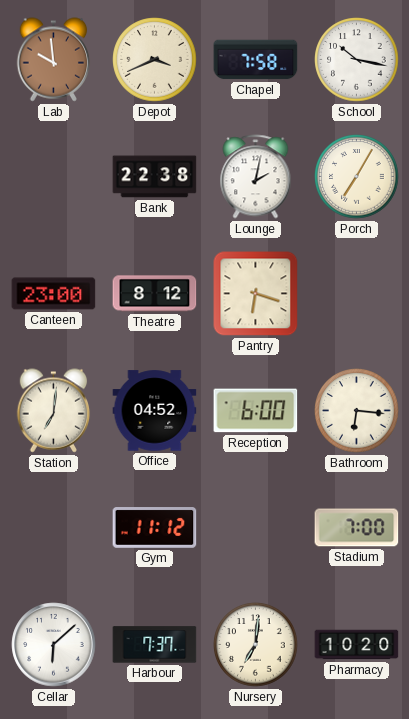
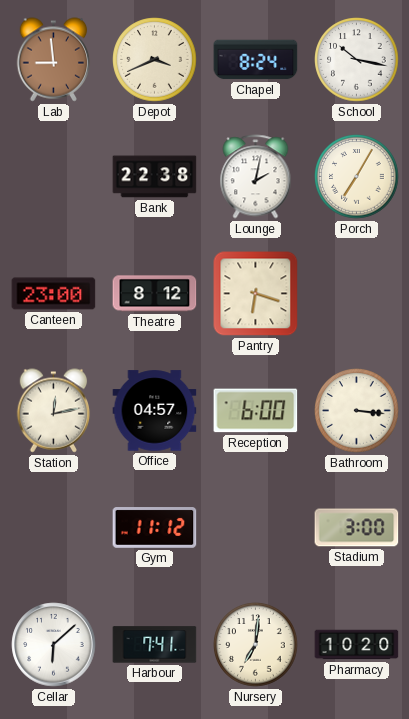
Lab: 9:59 -> 8:59
Chapel: 7:58 -> 8:24
Station: 7:01 -> 12:13
Office: 04:52 -> 04:57
Bathroom: 6:16 -> 3:16
Stadium: 7:00 -> 3:00
Harbour: 7:37 -> 7:41
